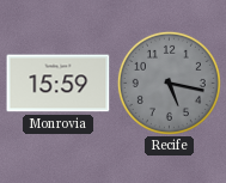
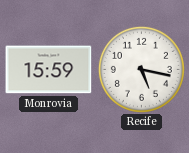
Recife dial: grey -> white
